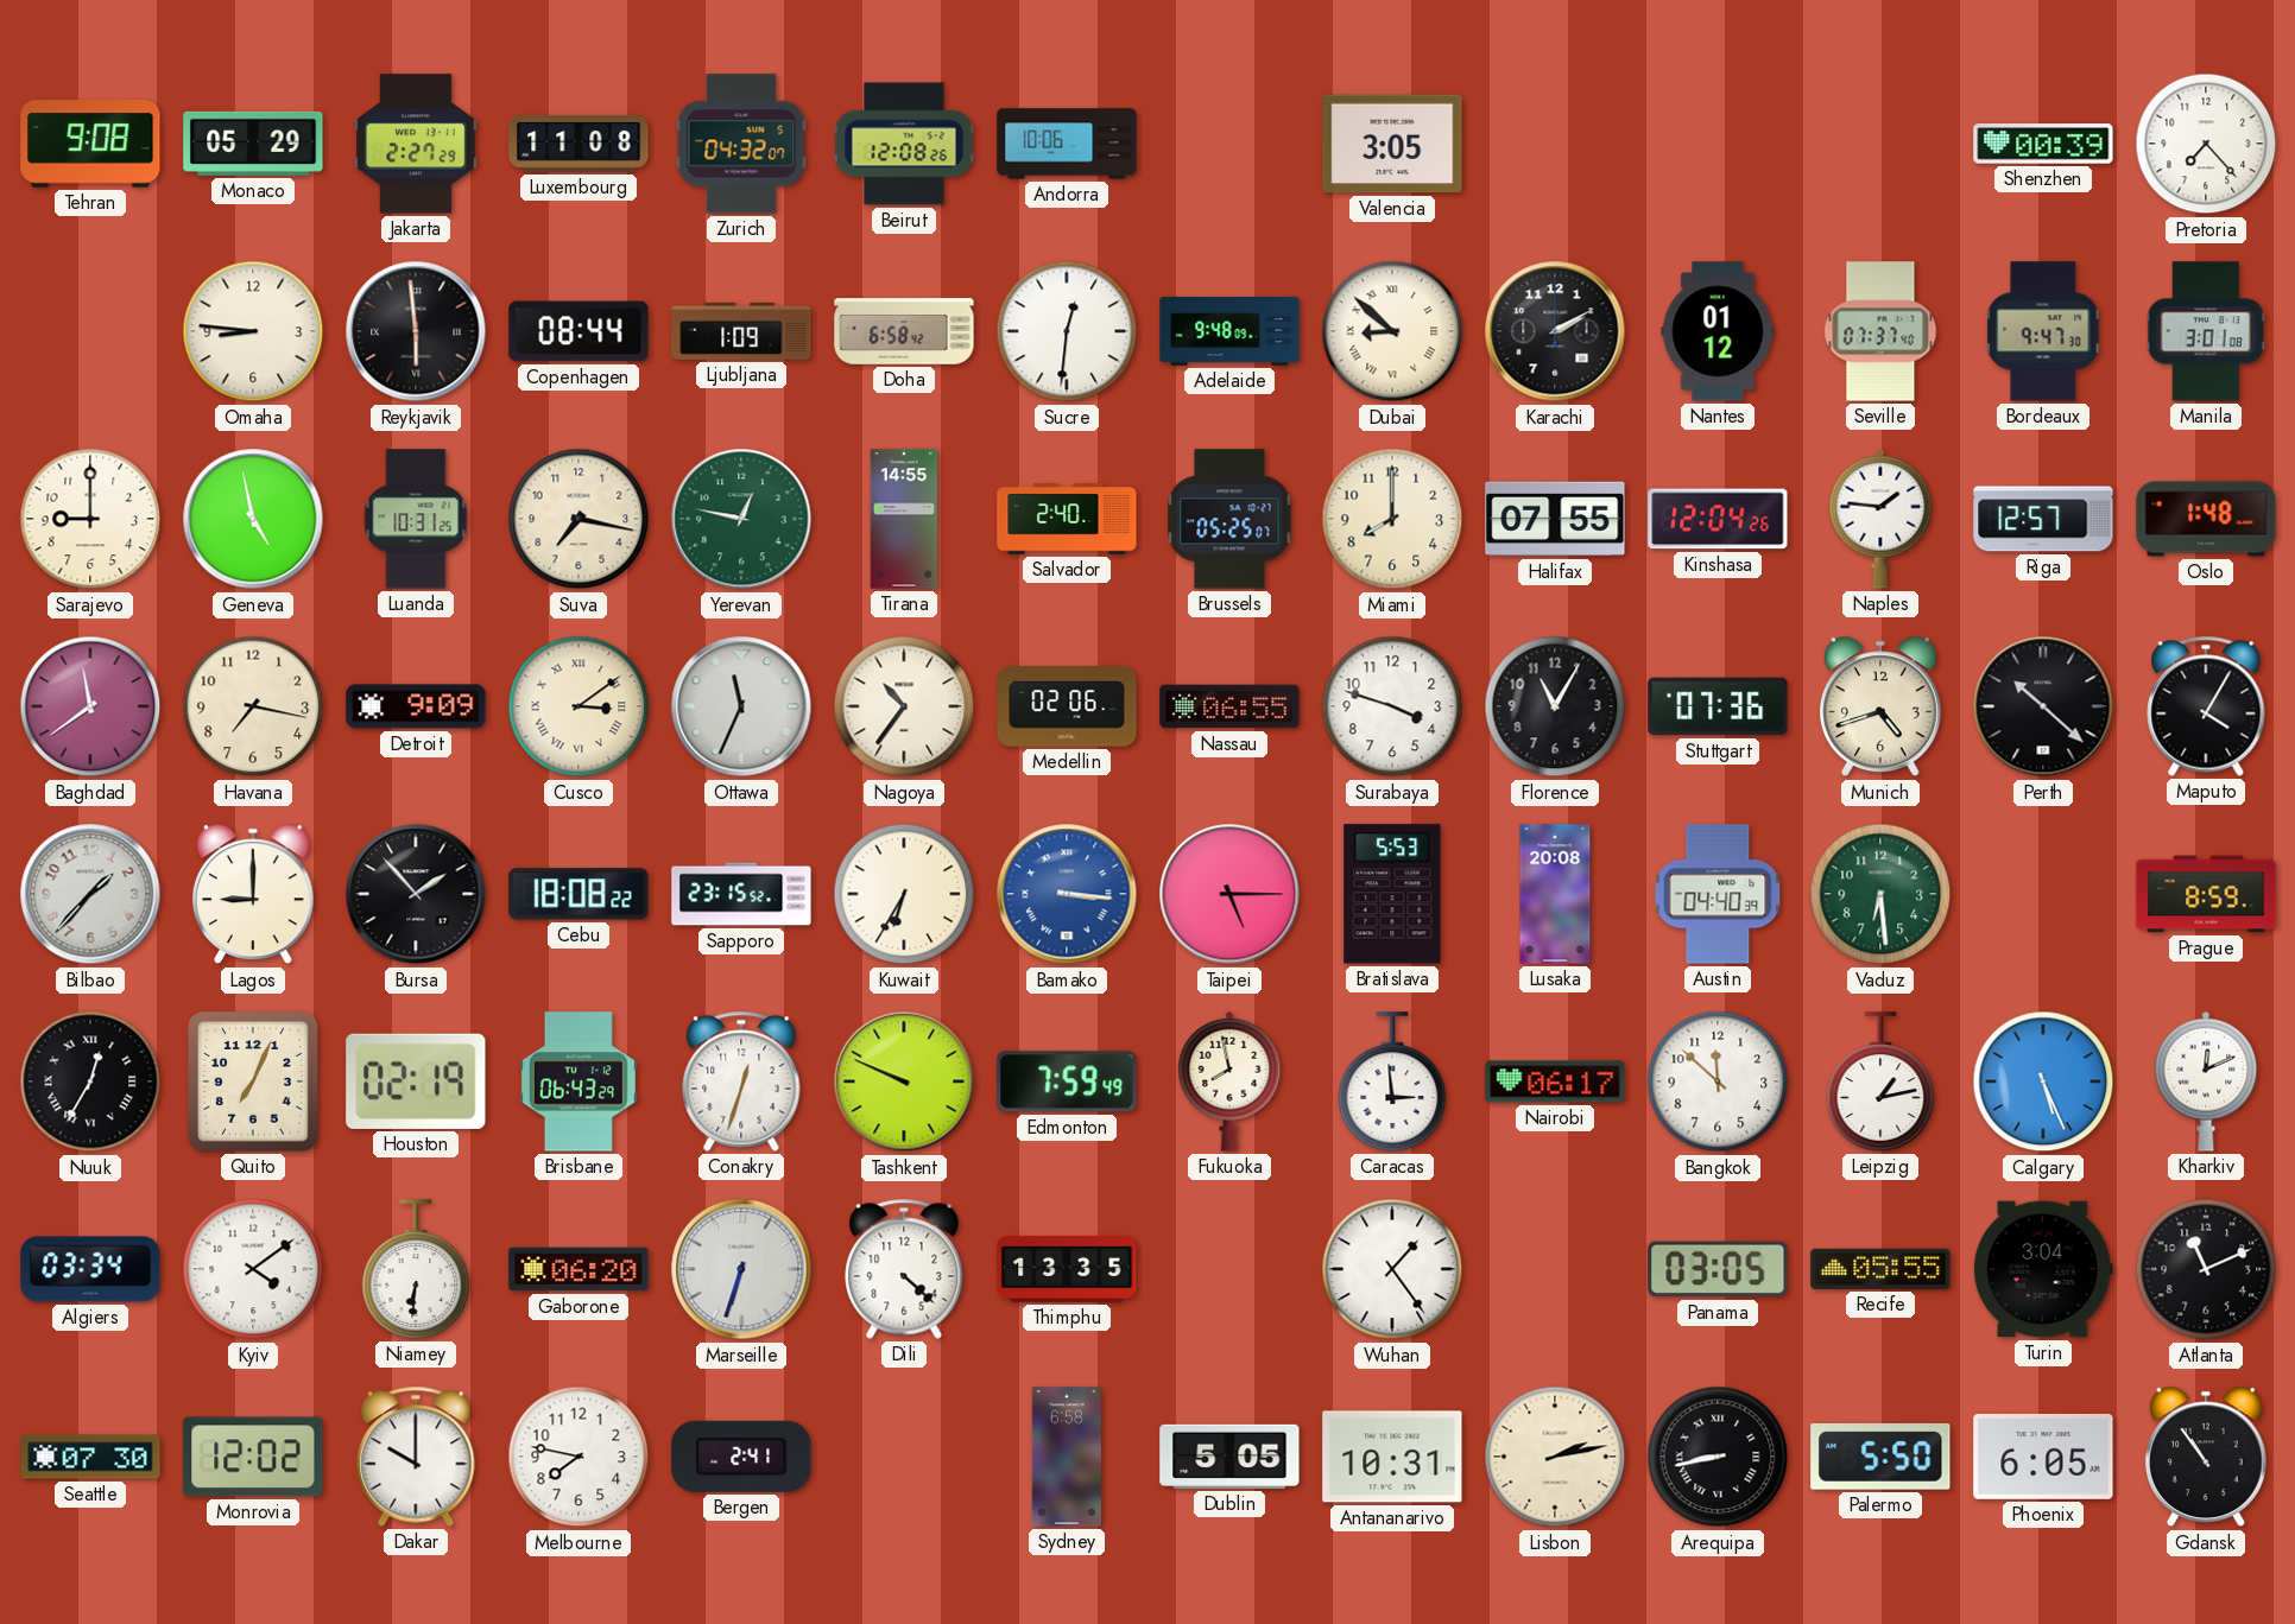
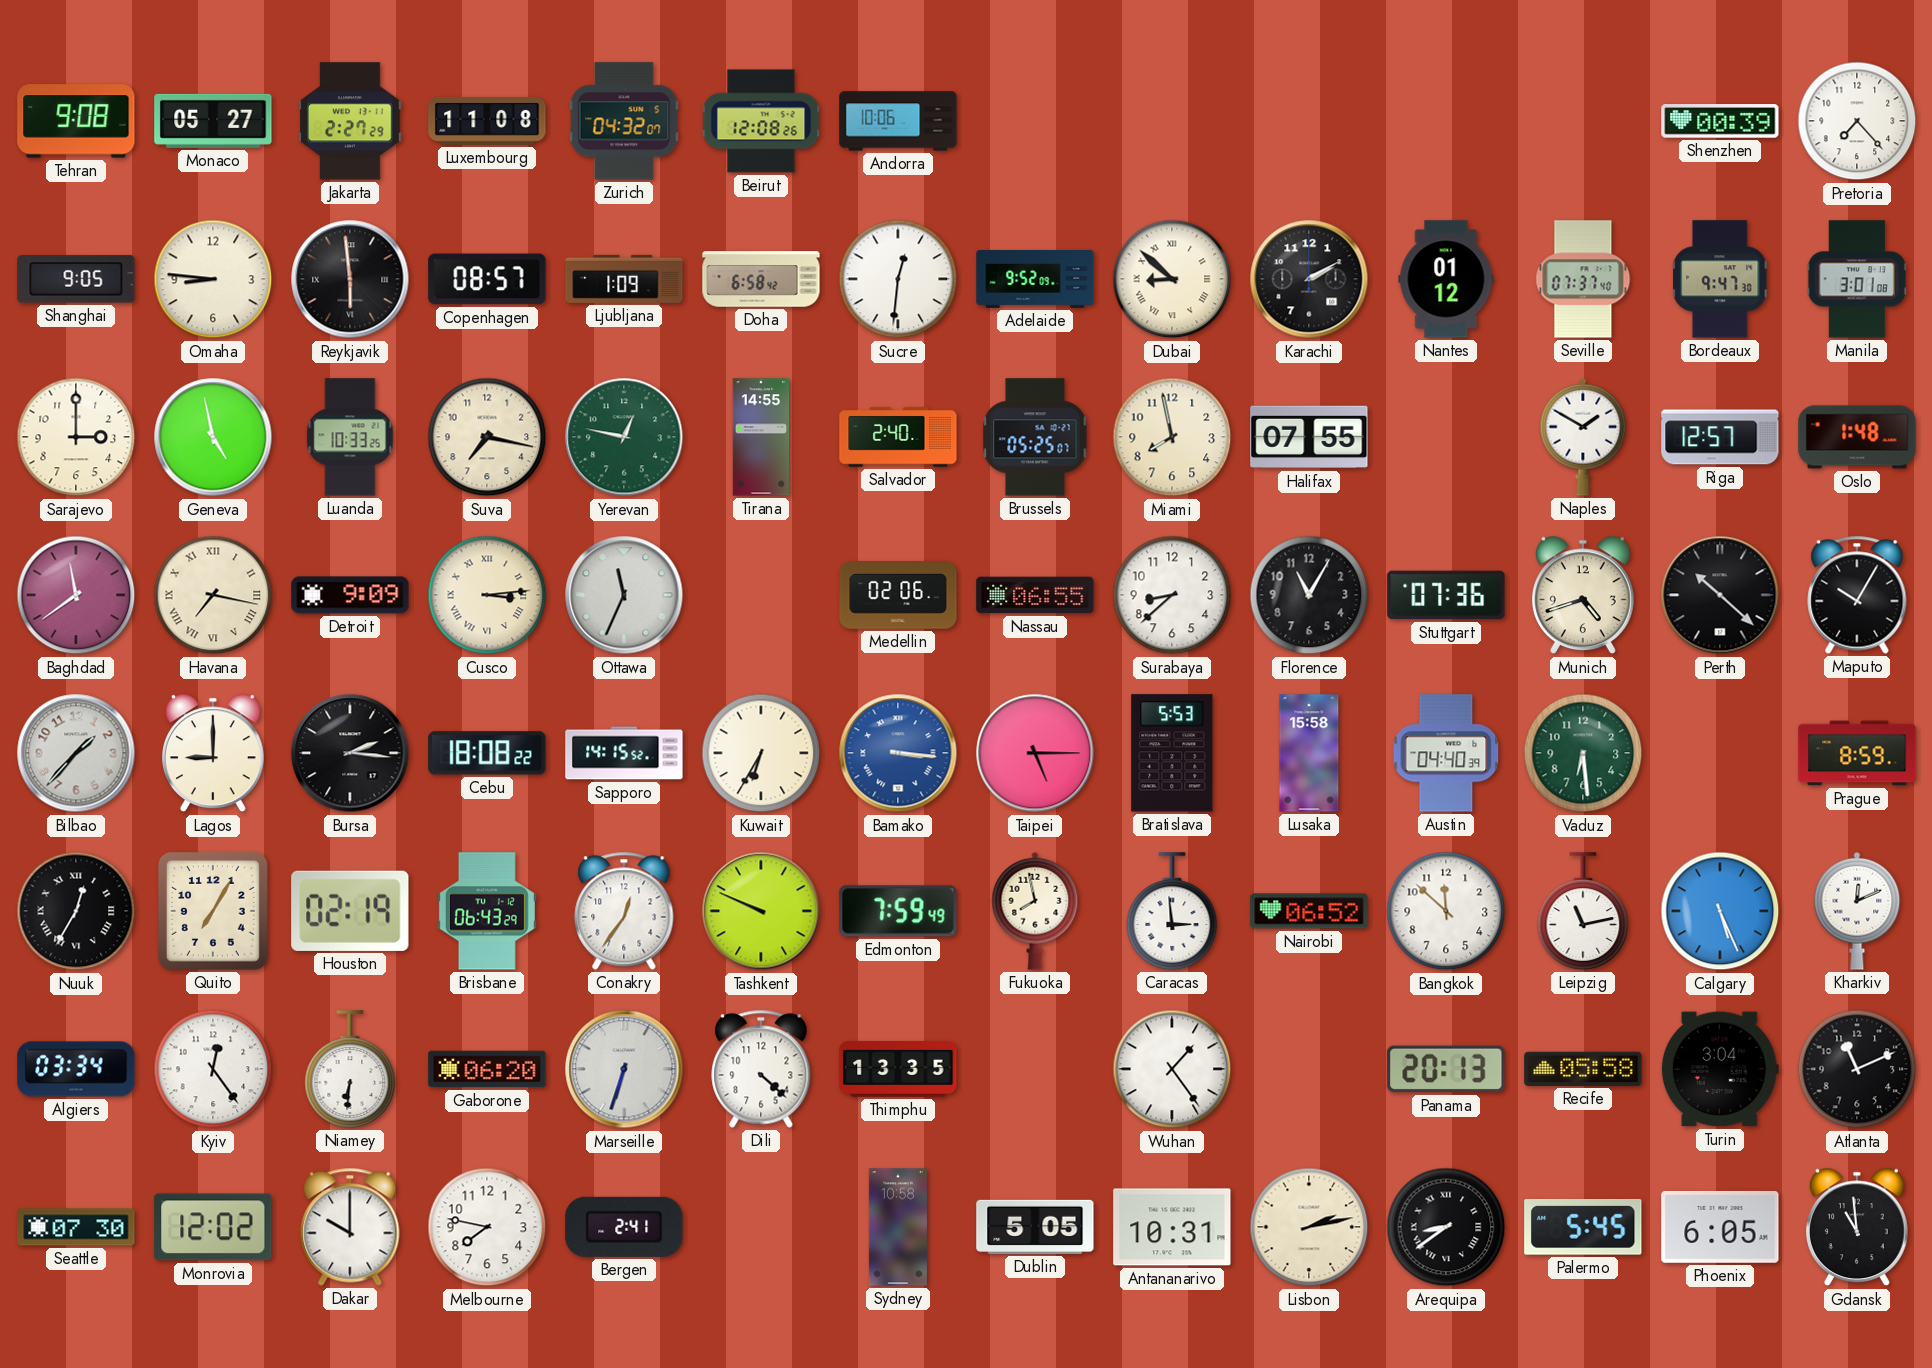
Monaco: 05:29 -> 05:27
Valencia: 3:05 -> none
Shanghai: none -> 9:05
Copenhagen: 08:44 -> 08:57
Adelaide: 9:48 -> 9:52
Sarajevo: 9:00 -> 3:00
Luanda: 10:31 -> 10:33
Miami: 8:00 -> 7:58
Kinshasa: 12:04 -> none
Naples: 1:46 -> 1:50
Havana numerals: Arabic -> Roman
Cusco: 3:09 -> 3:14
Nagoya: 10:36 -> none
Surabaya: 3:48 -> 8:38
Maputo: 4:05 -> 10:05
Bursa: 1:53 -> 2:16
Sapporo: 23:15 -> 14:15
Lusaka: 20:08 -> 15:58
Quito: 7:04 -> 7:05
Conakry: 12:33 -> 12:36
Nairobi: 06:17 -> 06:52
Leipzig: 1:13 -> 11:13
Kyiv: 4:09 -> 12:24
Panama: 03:05 -> 20:13
Recife: 05:55 -> 05:58
Sydney: 6:58 -> 10:58
Arequipa: 8:43 -> 8:39
Palermo: 5:50 -> 5:45
Gdansk: 10:54 -> 10:59
